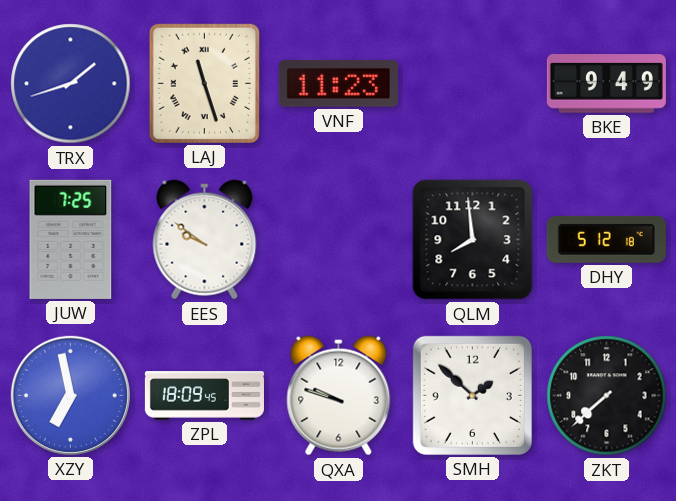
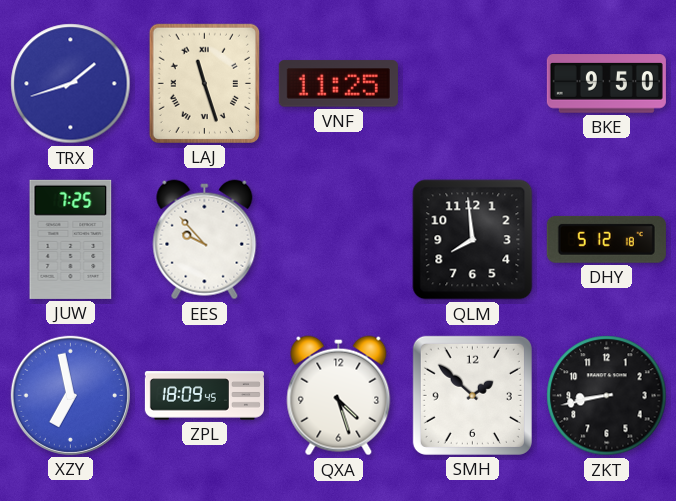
VNF: 11:23 -> 11:25
BKE: 9:49 -> 9:50
EES: 9:51 -> 9:53
QXA: 9:48 -> 4:27
ZKT: 7:38 -> 8:43
